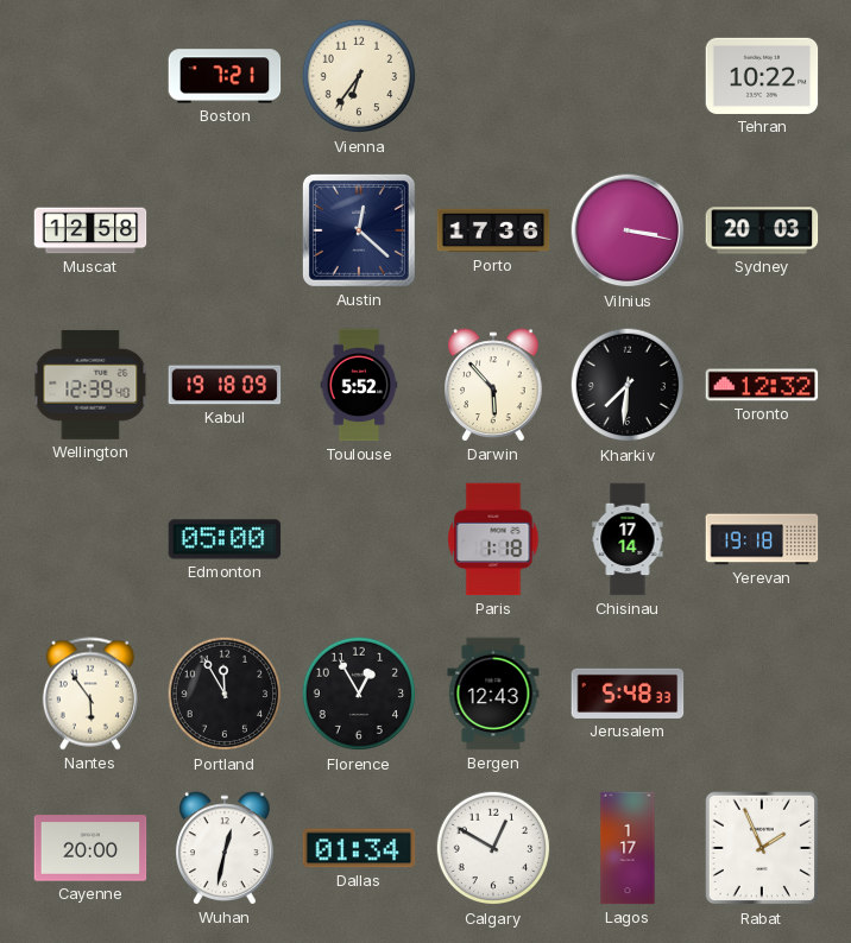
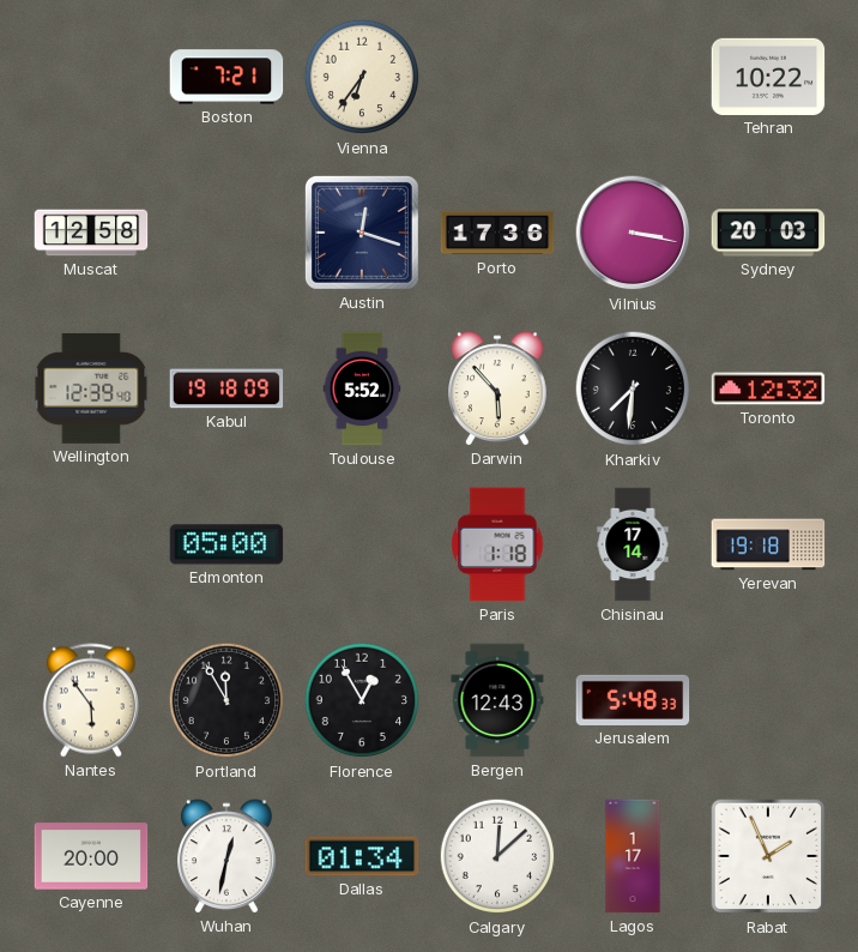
Austin: 12:22 -> 12:18
Calgary: 12:50 -> 12:08
